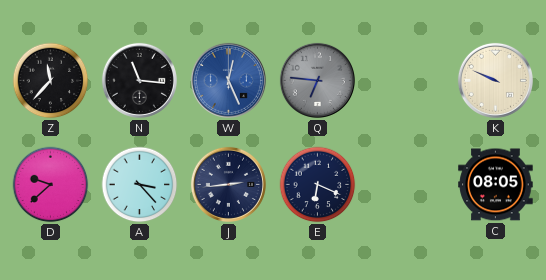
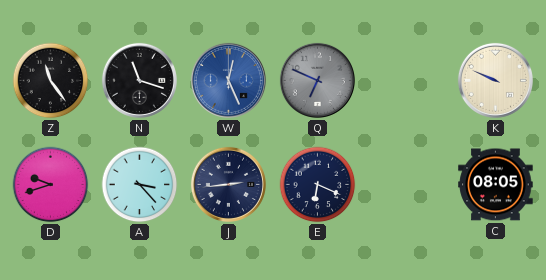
Z: 11:37 -> 11:24
N: 11:16 -> 11:18
Q: 6:46 -> 6:49
D: 9:38 -> 9:42
